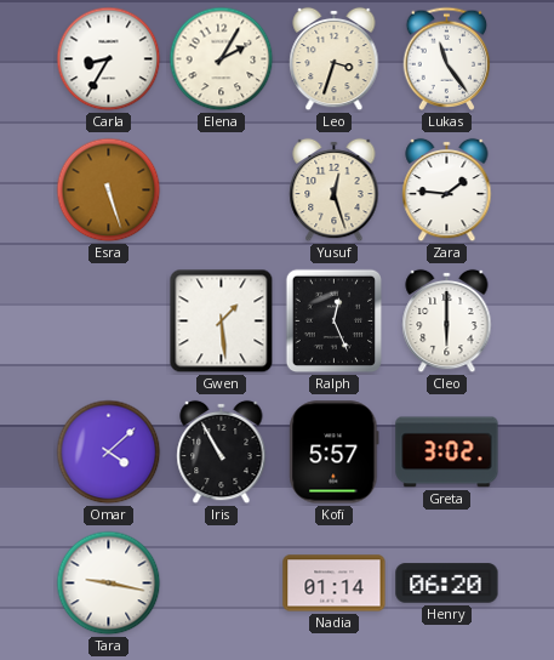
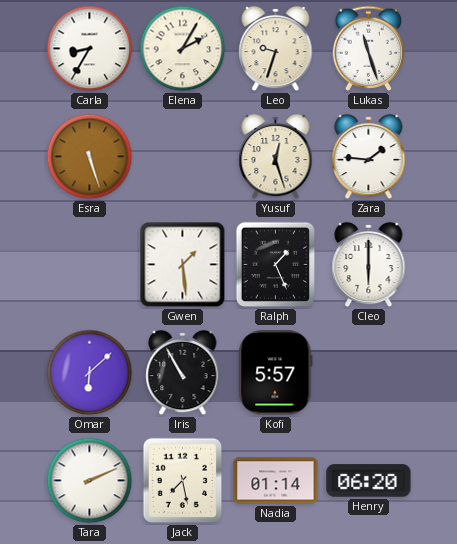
Leo: 3:33 -> 9:33
Lukas: 11:24 -> 11:27
Ralph: 12:26 -> 1:26
Omar: 4:08 -> 6:08
Greta: 3:02 -> none
Tara: 9:17 -> 2:11
Jack: none -> 7:28
